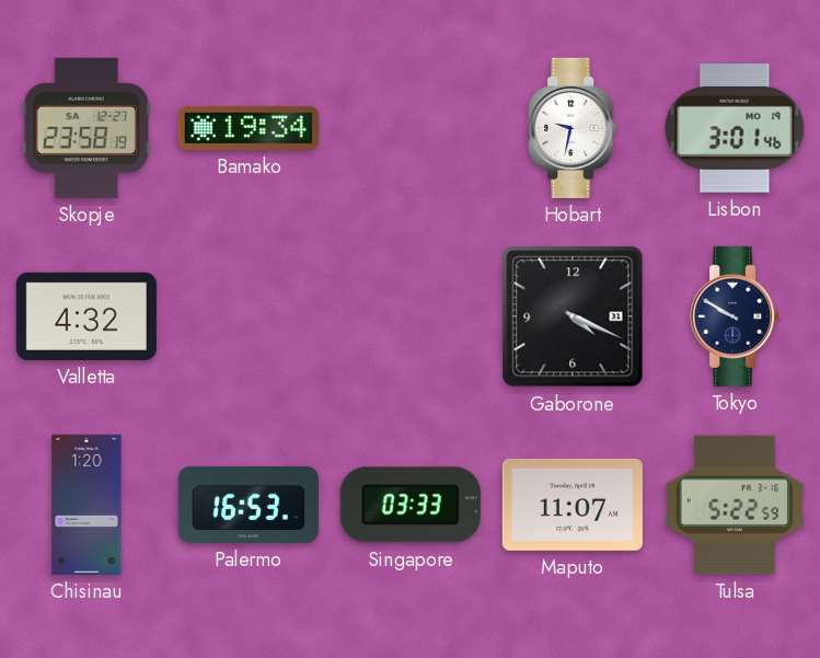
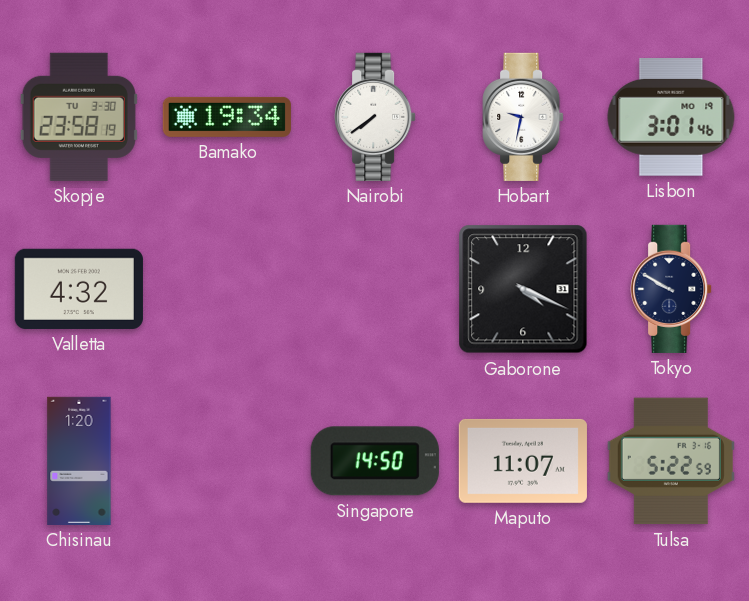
Skopje date: SA 12-27 -> TU 3-30
Nairobi: none -> 7:39
Palermo: 16:53 -> none
Singapore: 03:33 -> 14:50
